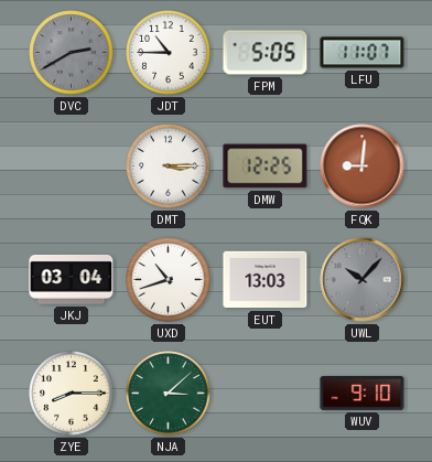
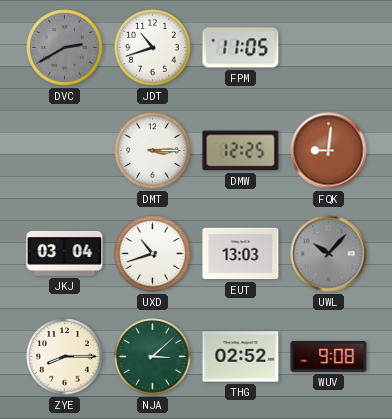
JDT: 10:45 -> 10:42
FPM: 5:05 -> 11:05
LFU: 11:07 -> none
THG: none -> 02:52
WUV: 9:10 -> 9:08
